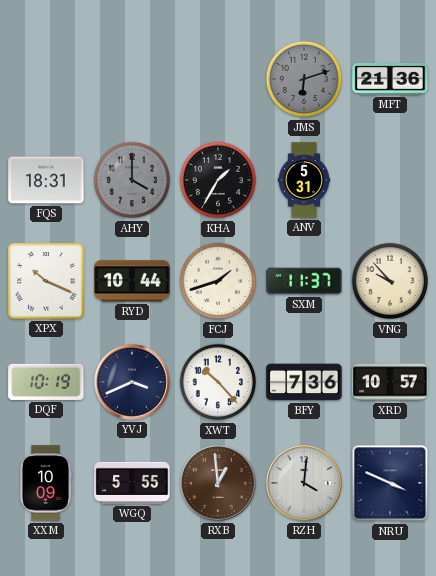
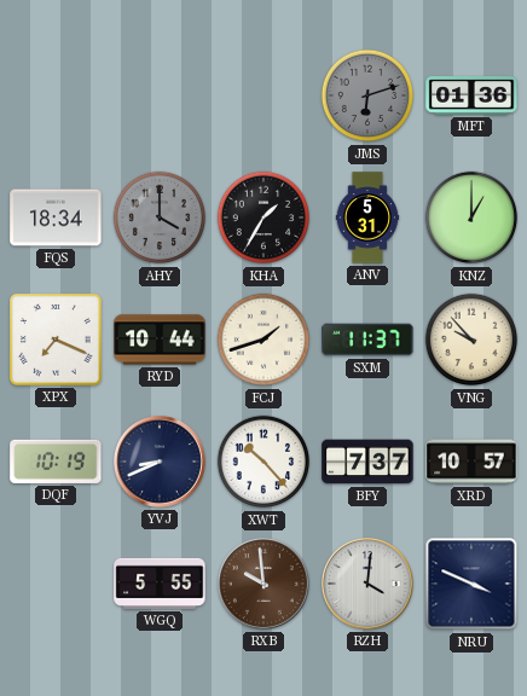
MFT: 21:36 -> 01:36
FQS: 18:31 -> 18:34
KNZ: none -> 1:00
XPX: 10:19 -> 7:19
YVJ: 3:41 -> 8:41
BFY: 7:36 -> 7:37
XXM: 10:09 -> none
RXB: 12:59 -> 9:59
